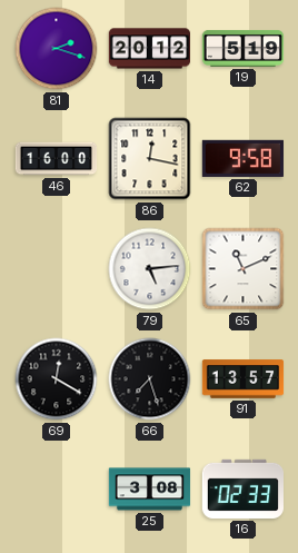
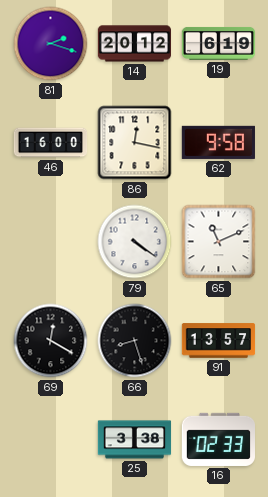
19: 5:19 -> 6:19
79: 5:14 -> 4:21
66: 7:27 -> 8:27
25: 3:08 -> 3:38
